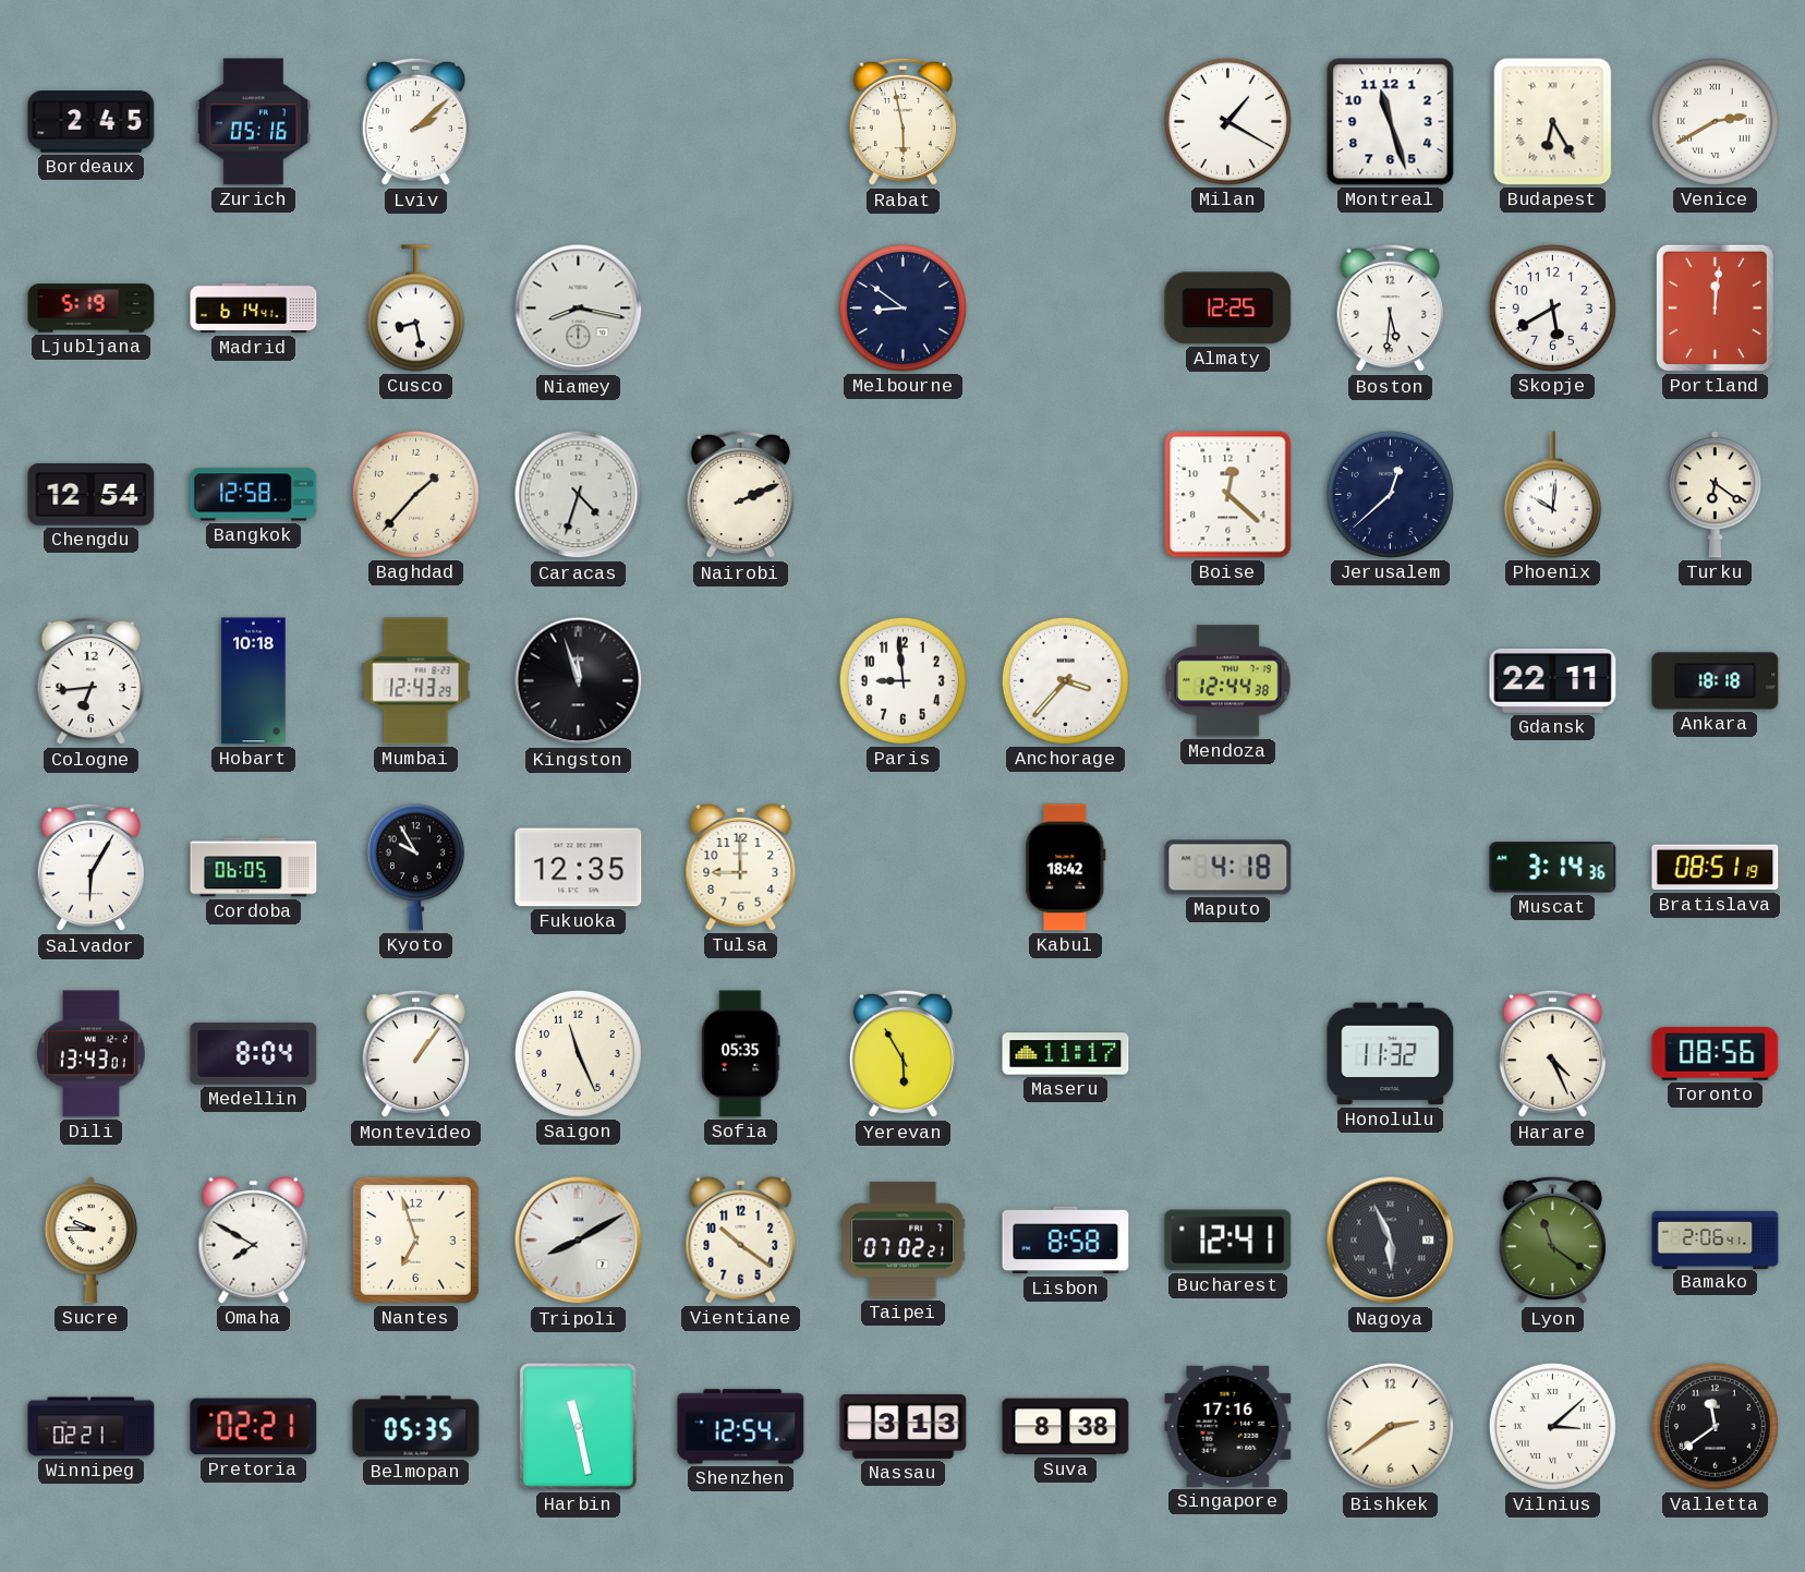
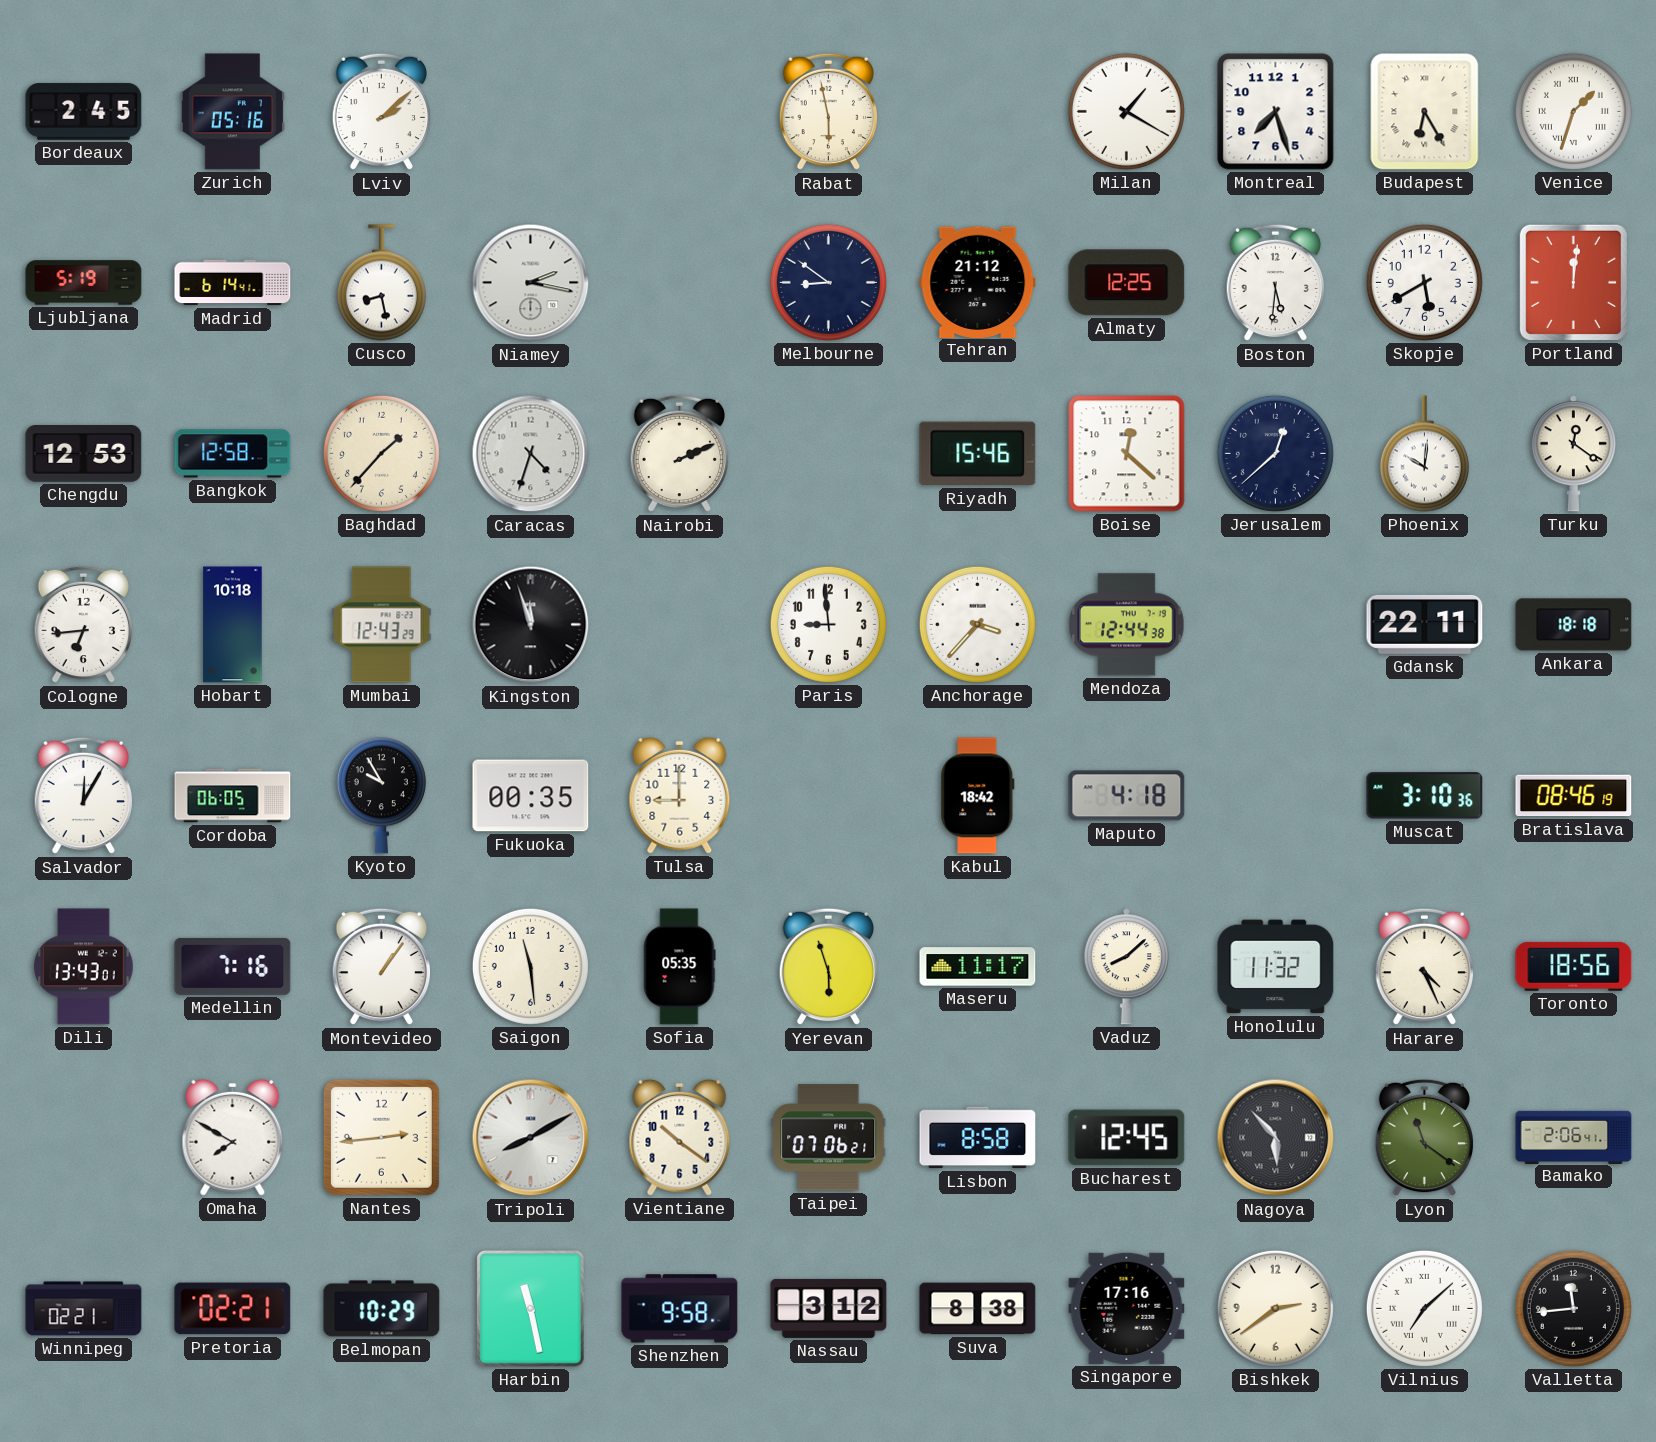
Montreal: 11:27 -> 7:27
Venice: 2:40 -> 1:33
Niamey: 8:17 -> 2:17
Tehran: none -> 21:12
Chengdu: 12:54 -> 12:53
Riyadh: none -> 15:46
Turku: 6:21 -> 12:21
Salvador: 6:05 -> 12:05
Fukuoka: 12:35 -> 00:35
Muscat: 3:14 -> 3:10
Bratislava: 08:51 -> 08:46
Medellin: 8:04 -> 7:16
Saigon: 11:26 -> 11:29
Yerevan: 5:55 -> 5:57
Vaduz: none -> 8:08
Toronto: 08:56 -> 18:56
Sucre: 9:45 -> none
Nantes: 6:57 -> 2:44
Taipei: 07:02 -> 07:06
Bucharest: 12:41 -> 12:45
Nagoya: 5:56 -> 5:53
Belmopan: 05:35 -> 10:29
Shenzhen: 12:54 -> 9:58
Nassau: 3:13 -> 3:12
Vilnius: 3:08 -> 7:08
Valletta: 11:39 -> 11:44
